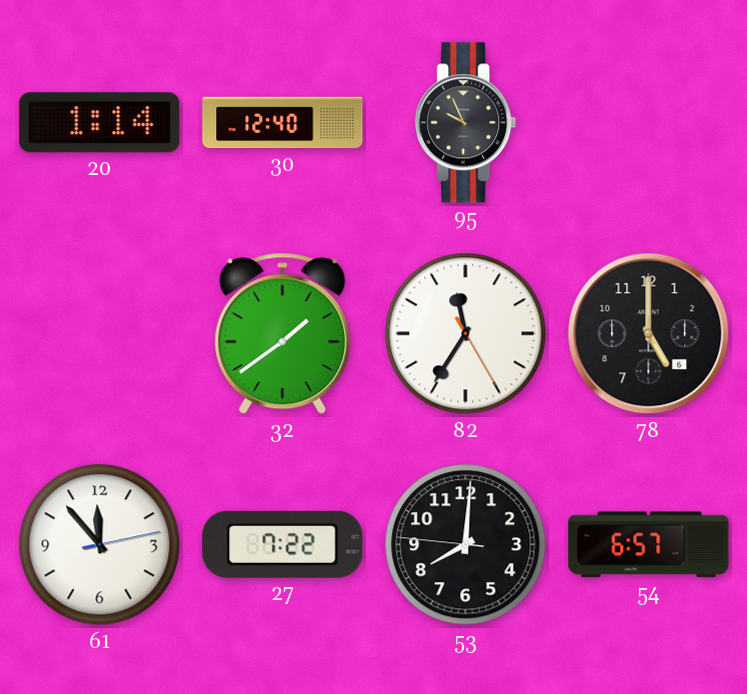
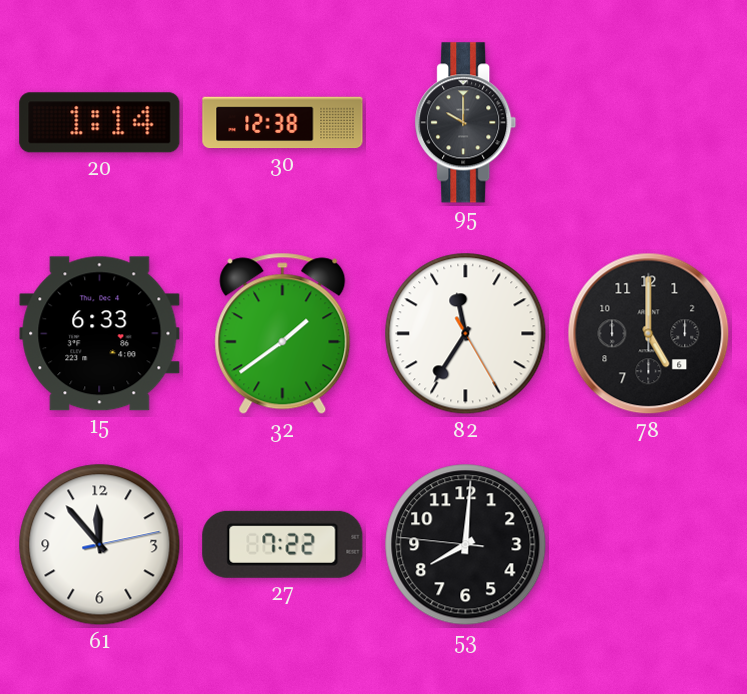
30: 12:40 -> 12:38
95: 9:56 -> 10:00
15: none -> 6:33
54: 6:57 -> none
